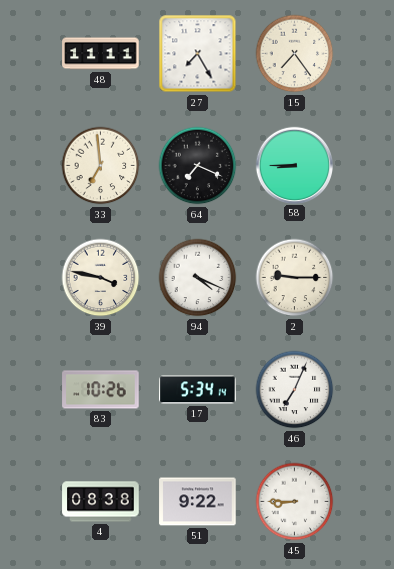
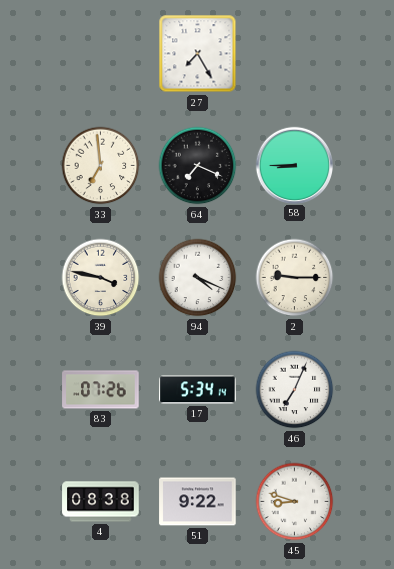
48: 11:11 -> none
15: 7:24 -> none
83: 10:26 -> 07:26
45: 8:45 -> 8:48
